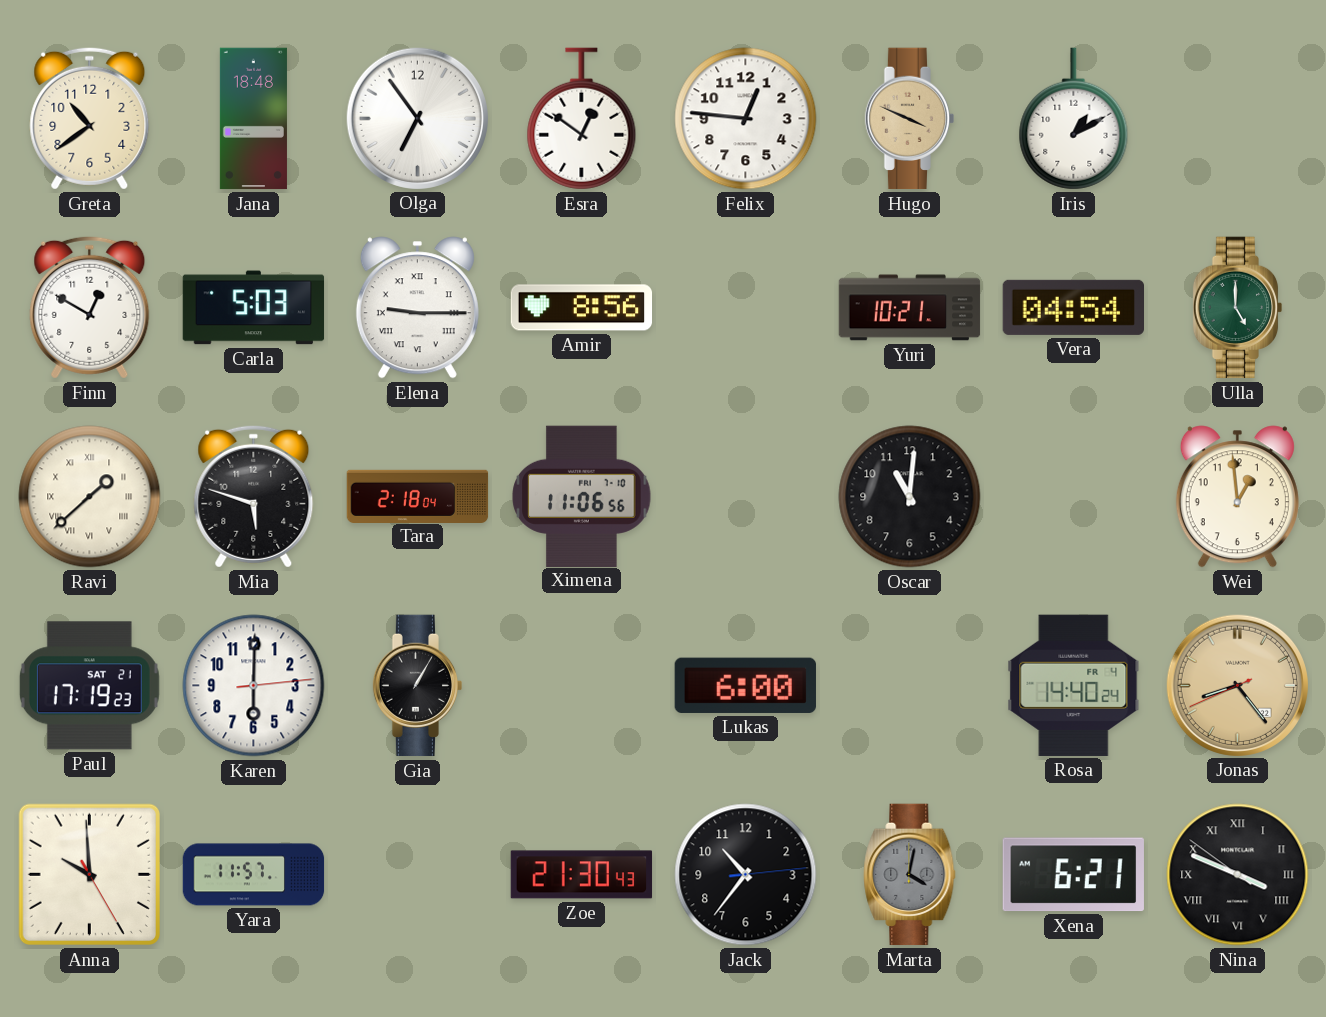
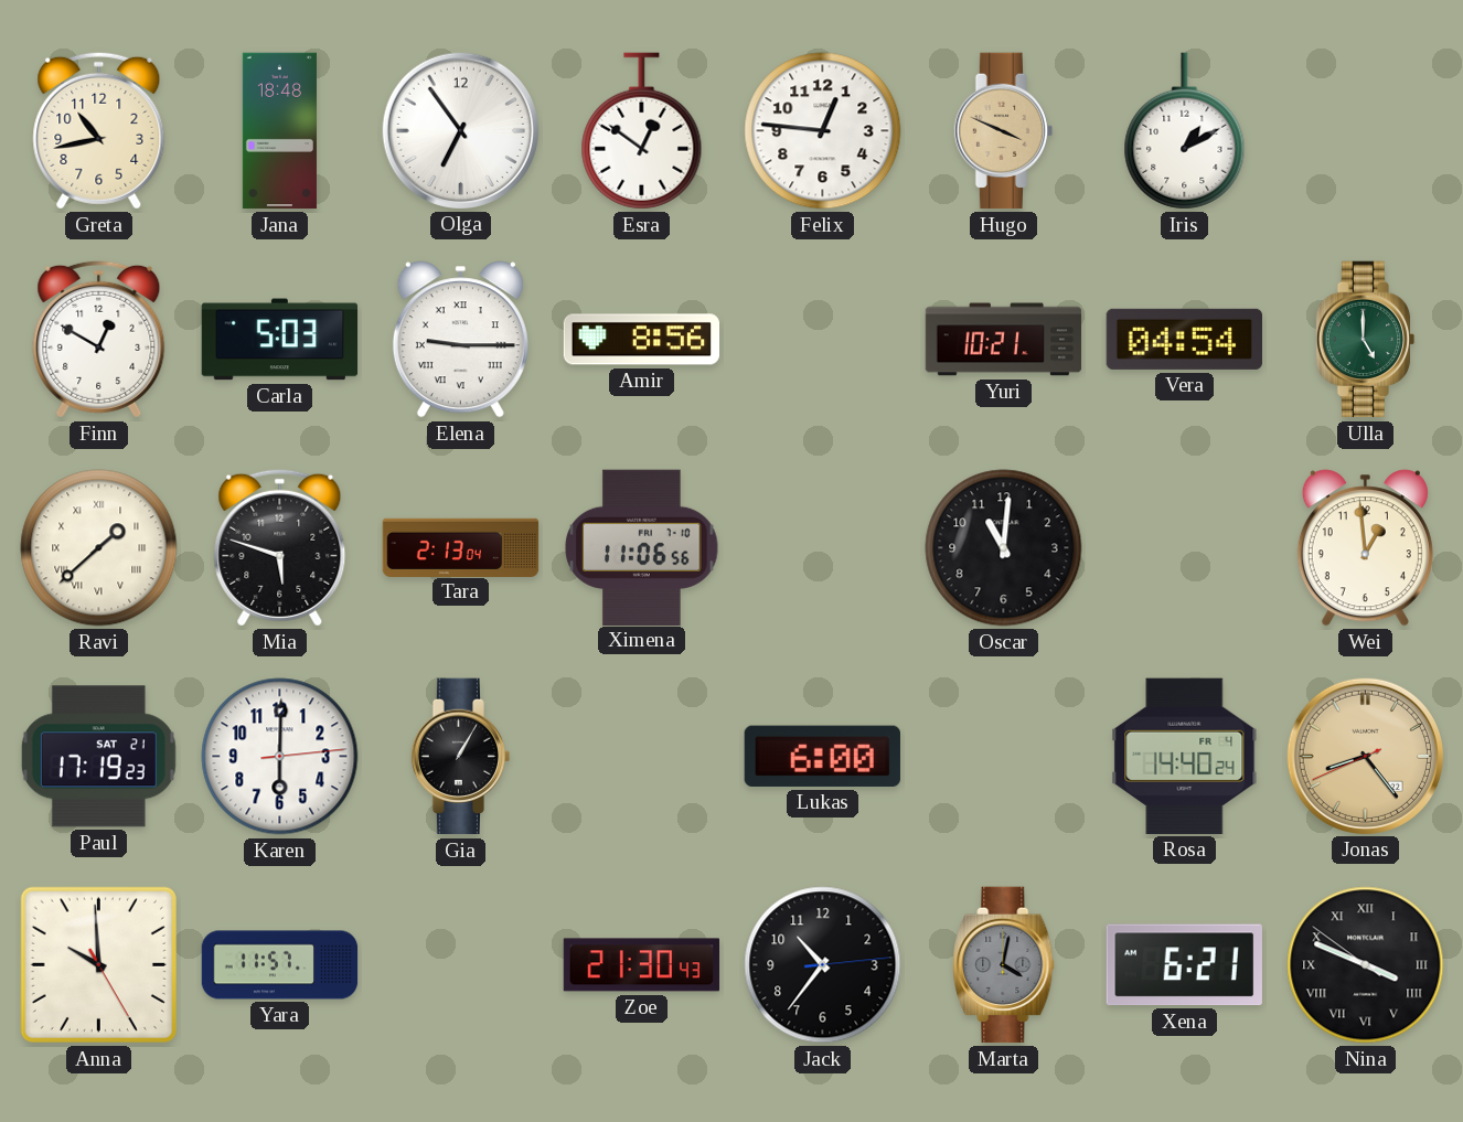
Greta: 10:39 -> 10:43
Tara: 2:18 -> 2:13
